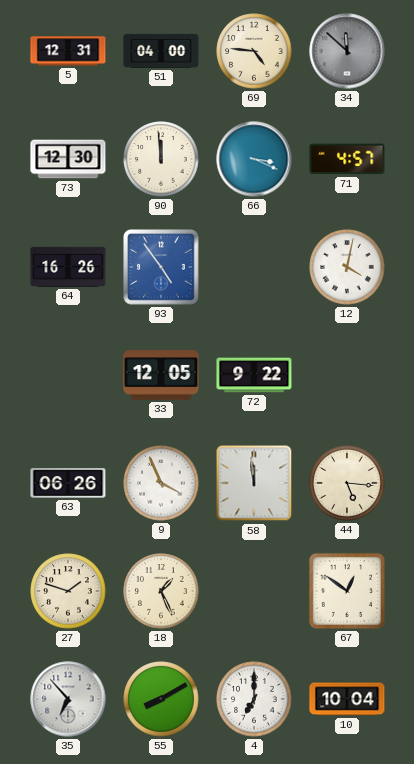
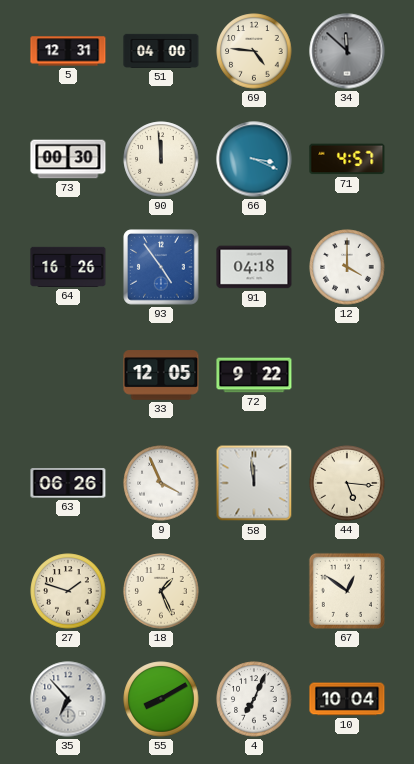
73: 12:30 -> 00:30
91: none -> 04:18
12: 4:02 -> 4:00
4: 7:00 -> 7:04
